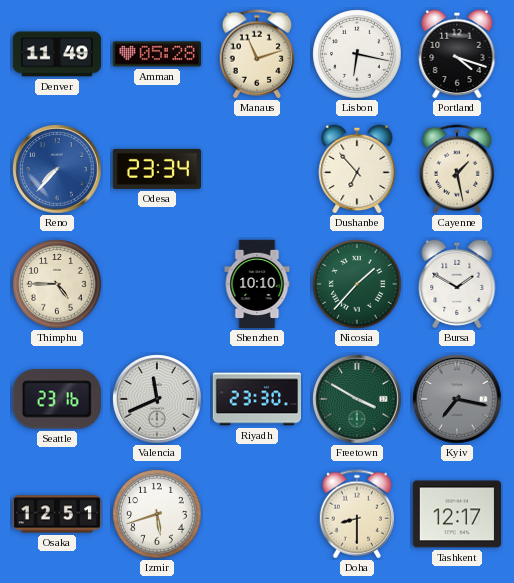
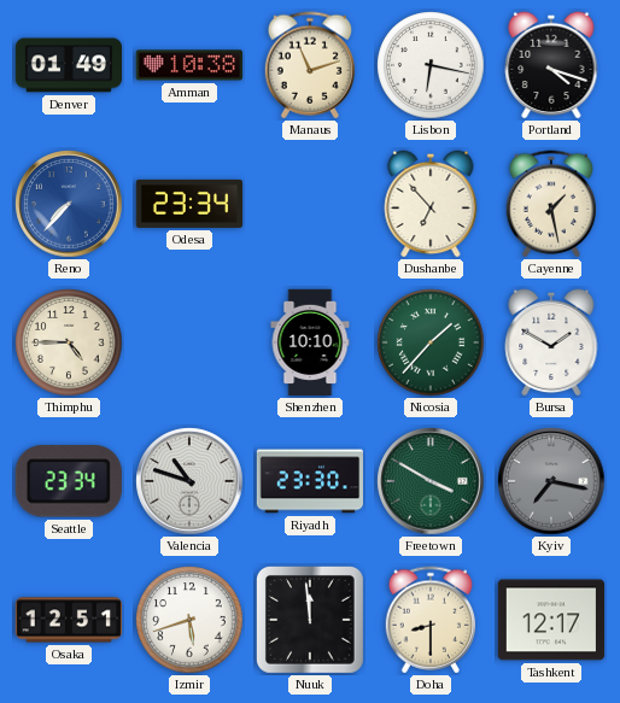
Denver: 11:49 -> 01:49
Amman: 05:28 -> 10:38
Seattle: 23:16 -> 23:34
Valencia: 11:41 -> 10:48
Nuuk: none -> 11:59
